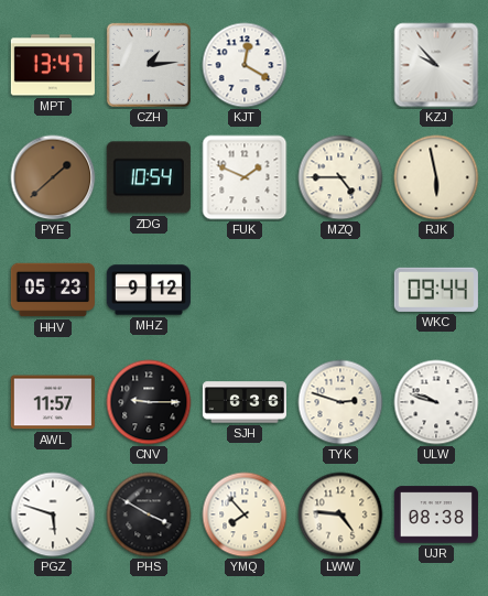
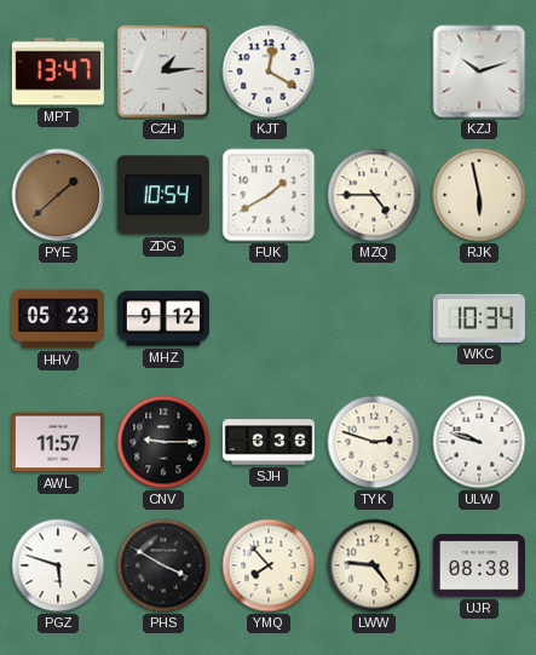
KZJ: 9:53 -> 10:12
FUK: 1:49 -> 1:40
WKC: 09:44 -> 10:34
